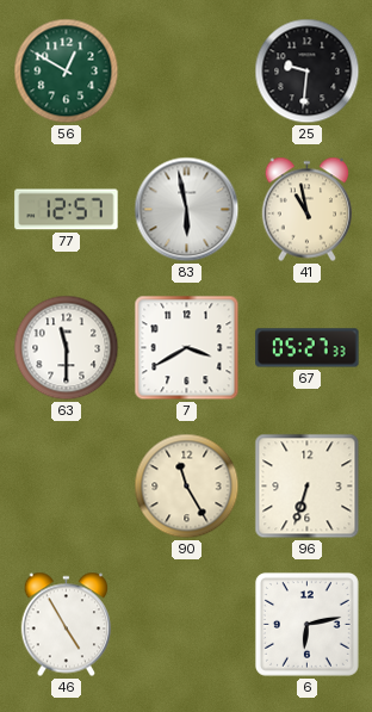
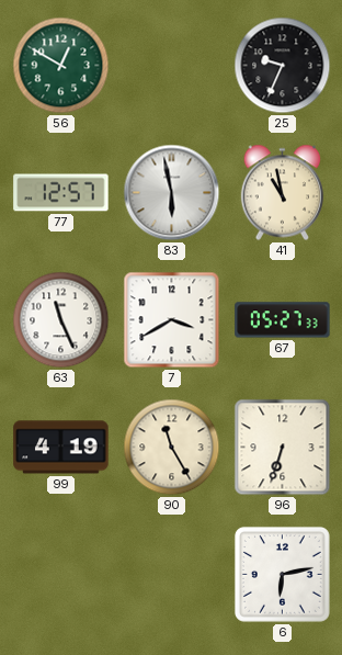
25: 9:31 -> 9:34
63: 11:30 -> 11:26
99: none -> 4:19
46: 4:55 -> none
